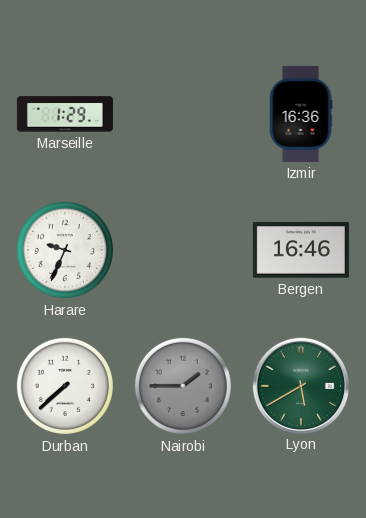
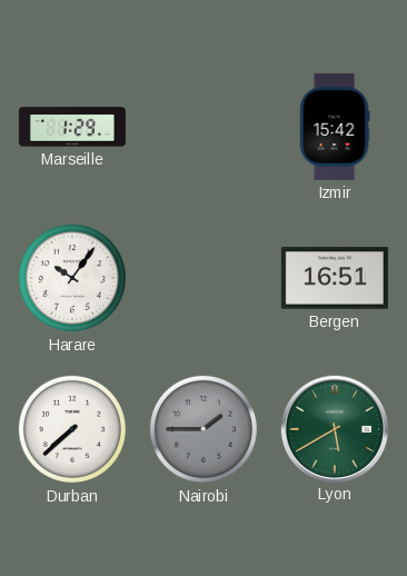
Izmir: 16:36 -> 15:42
Harare: 9:34 -> 10:06
Bergen: 16:46 -> 16:51
